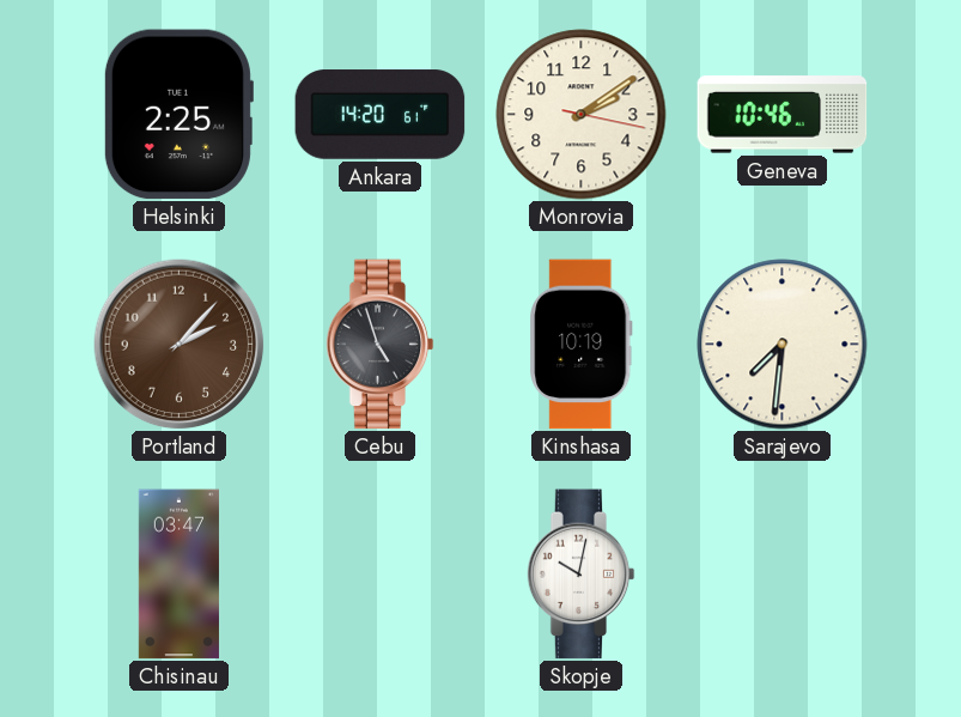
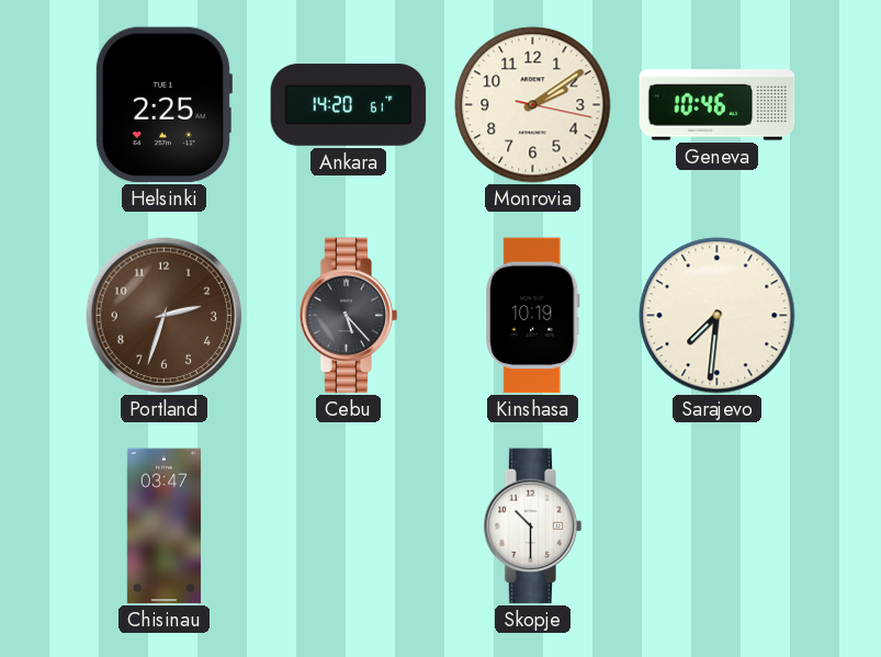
Portland: 2:07 -> 2:33
Cebu: 4:57 -> 5:23
Skopje: 10:02 -> 10:30
